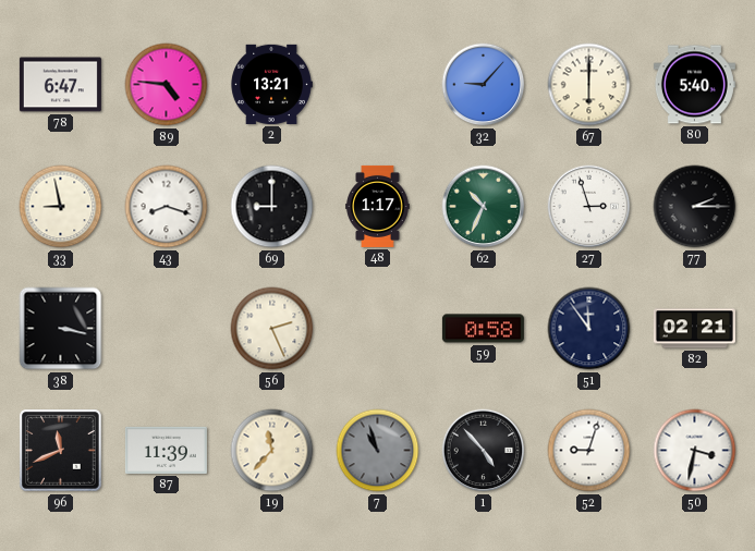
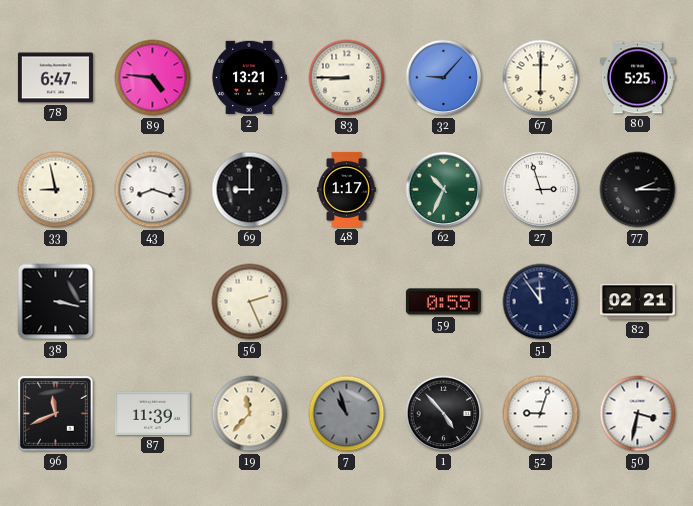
83: none -> 8:45
80: 5:40 -> 5:25
59: 0:58 -> 0:55
